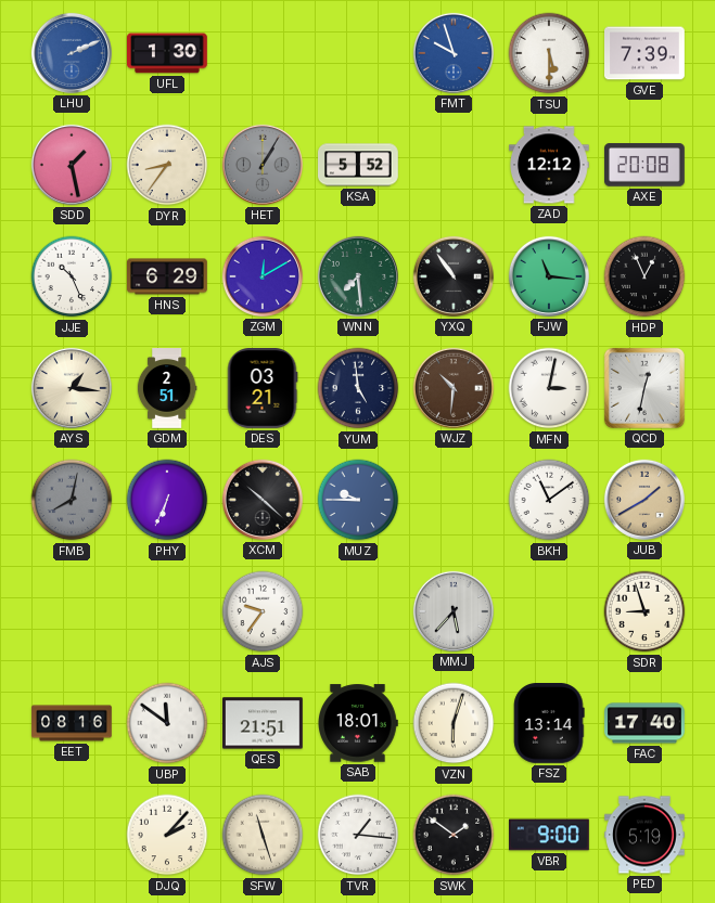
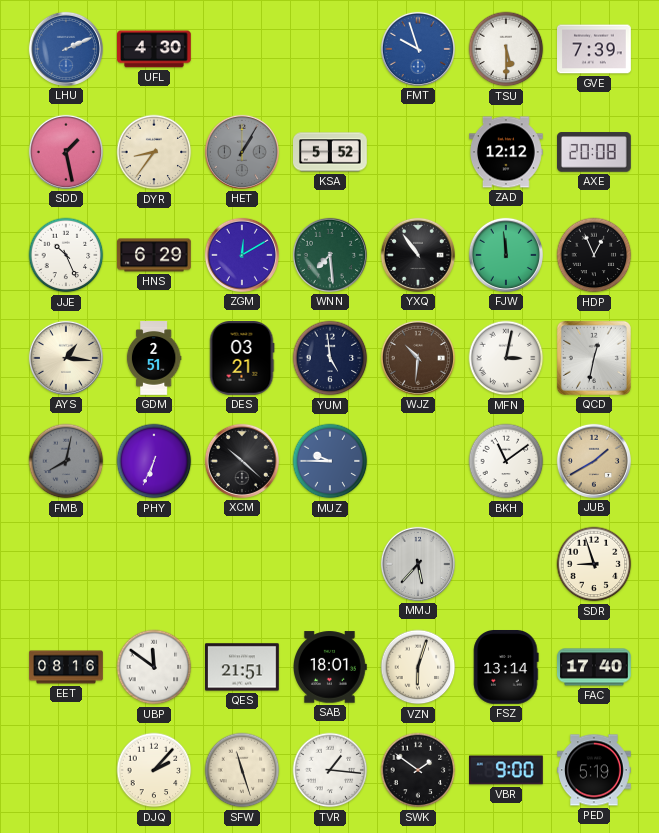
UFL: 1:30 -> 4:30
FJW: 11:16 -> 11:59
AJS: 9:36 -> none
